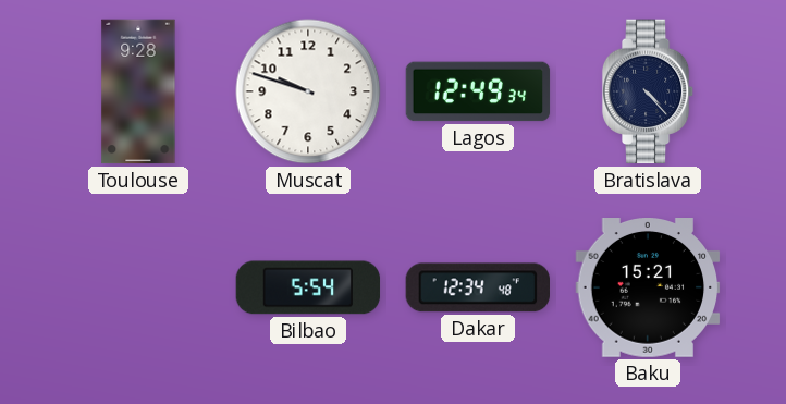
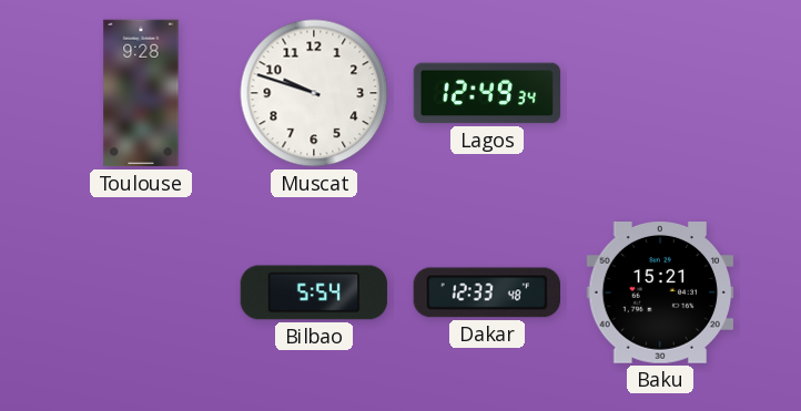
Bratislava: 4:23 -> none
Dakar: 12:34 -> 12:33
